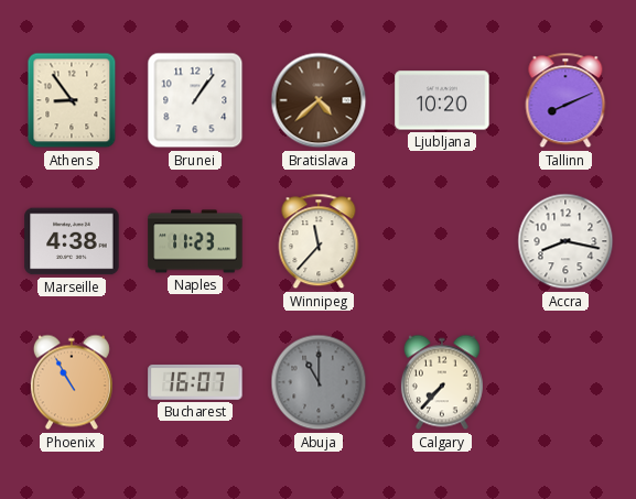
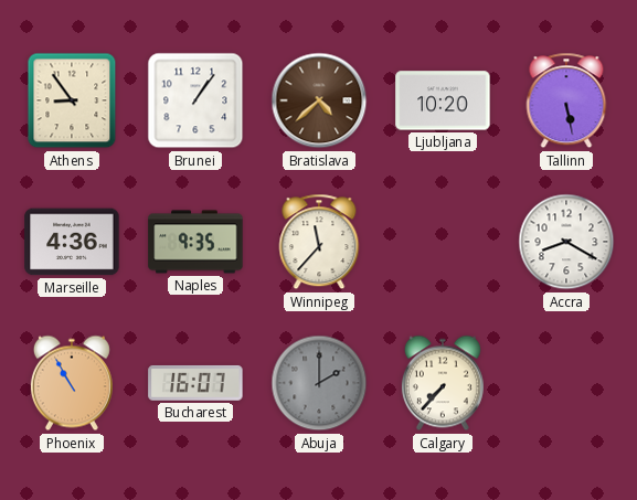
Tallinn: 8:11 -> 5:28
Marseille: 4:38 -> 4:36
Naples: 11:23 -> 9:35
Accra: 8:17 -> 8:20
Abuja: 11:00 -> 2:00
